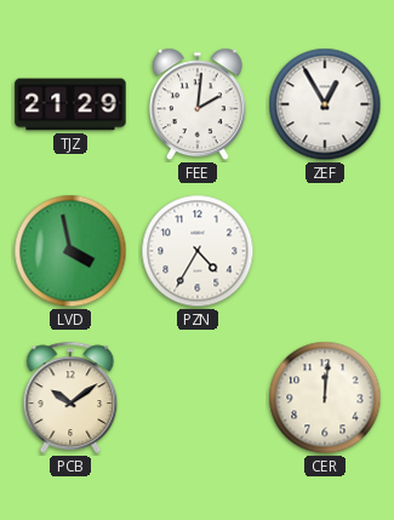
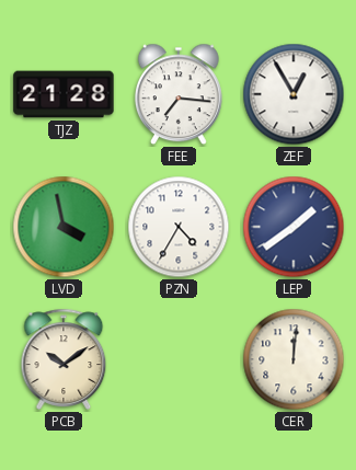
TJZ: 21:29 -> 21:28
FEE: 2:01 -> 7:16
LEP: none -> 1:39
